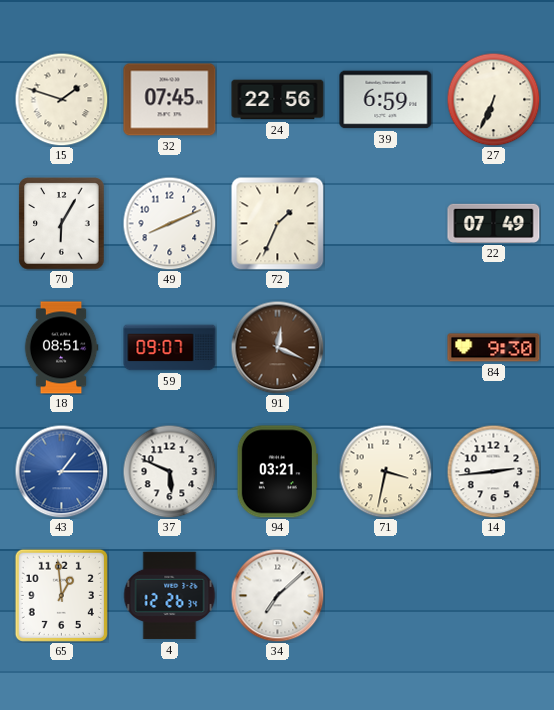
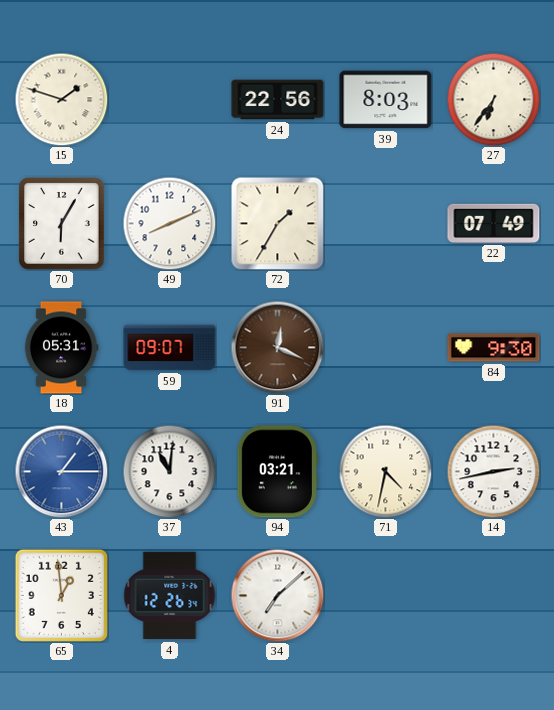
32: 07:45 -> none
39: 6:59 -> 8:03
27: 6:34 -> 6:36
72: 1:34 -> 1:35
18: 08:51 -> 05:31
37: 5:49 -> 11:01
71: 3:32 -> 4:32
14: 2:44 -> 2:43
